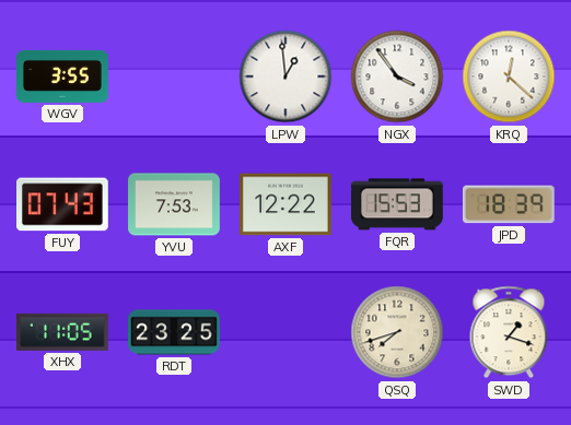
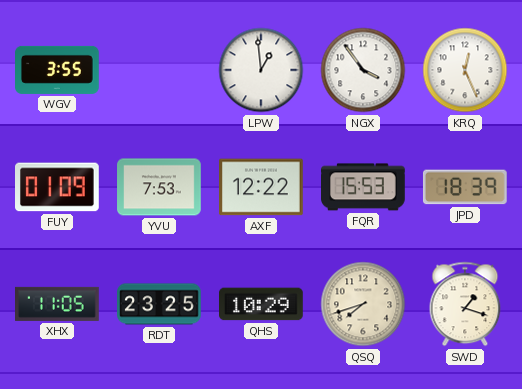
KRQ: 12:22 -> 12:26
FUY: 07:43 -> 01:09
QHS: none -> 10:29
